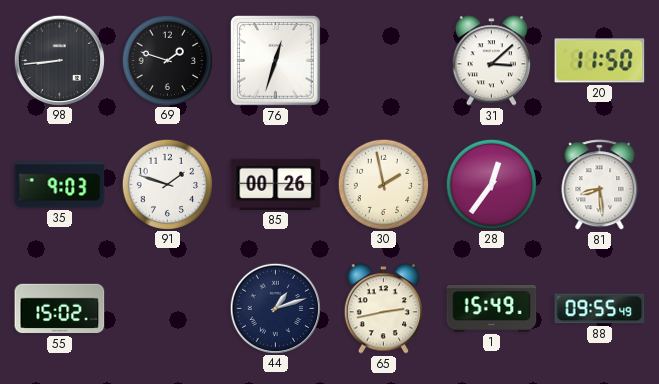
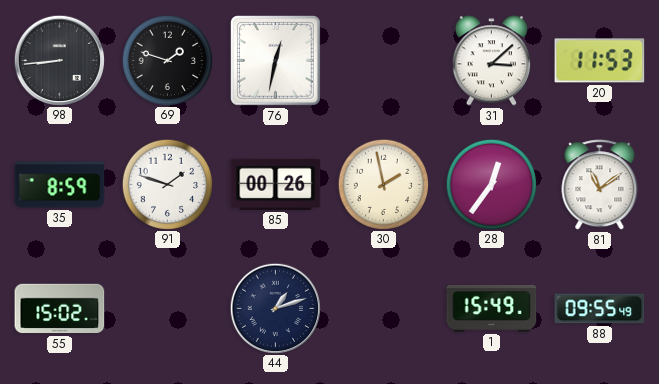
76: 12:33 -> 12:32
20: 11:50 -> 11:53
35: 9:03 -> 8:59
81: 8:29 -> 11:09
65: 2:43 -> none
